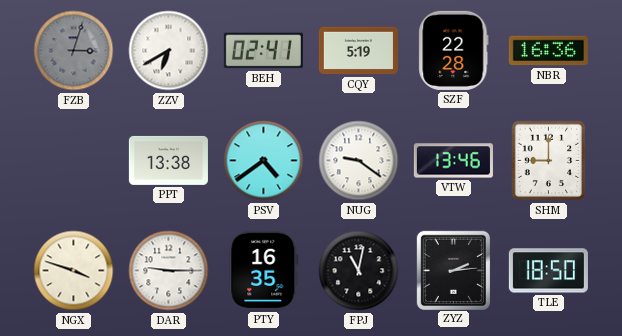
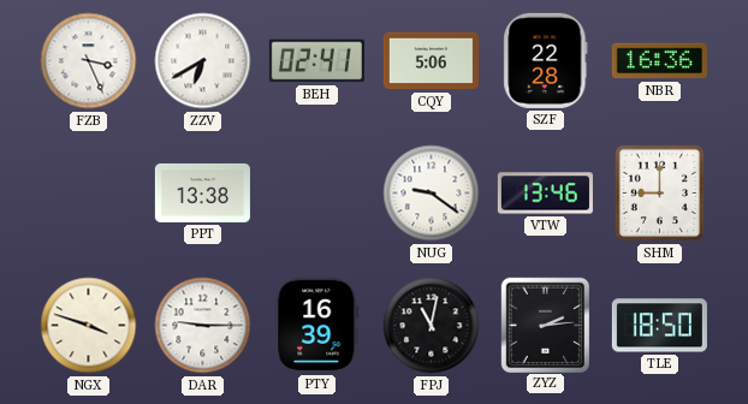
FZB: 3:03 -> 3:26
FZB dial: grey -> white
CQY: 5:19 -> 5:06
PSV: 4:39 -> none
PTY: 16:35 -> 16:39
